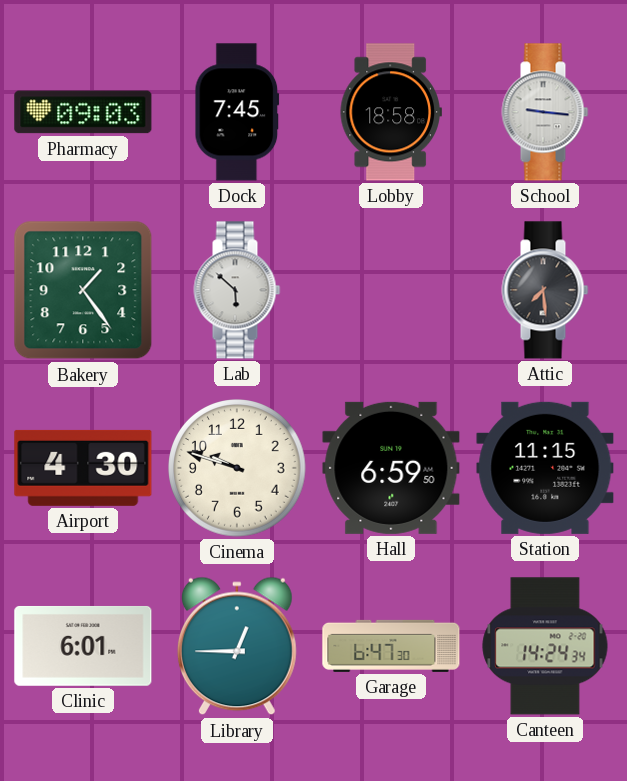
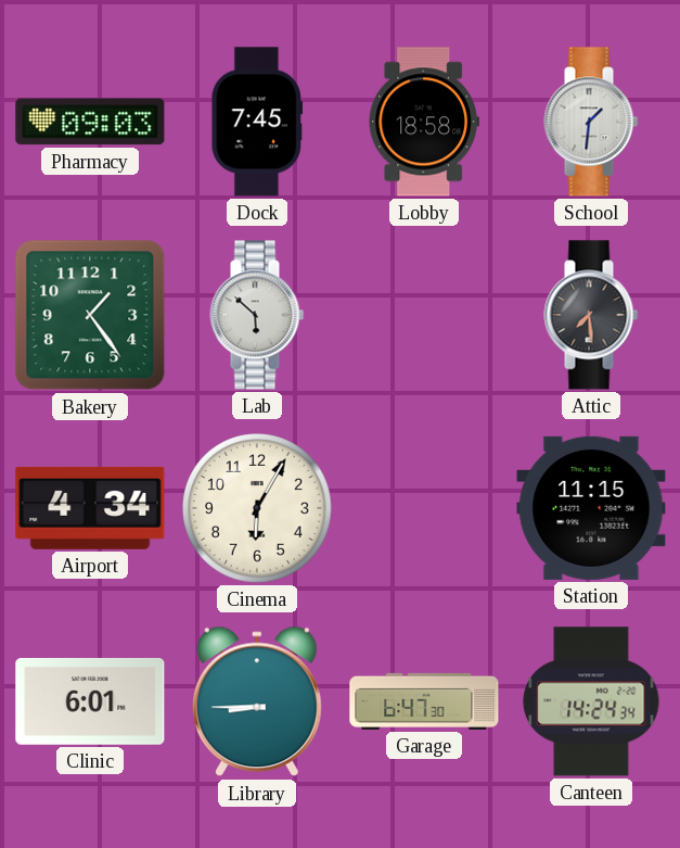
School: 9:16 -> 1:31
Airport: 4:30 -> 4:34
Cinema: 9:48 -> 6:05
Hall: 6:59 -> none
Library: 12:45 -> 8:45
